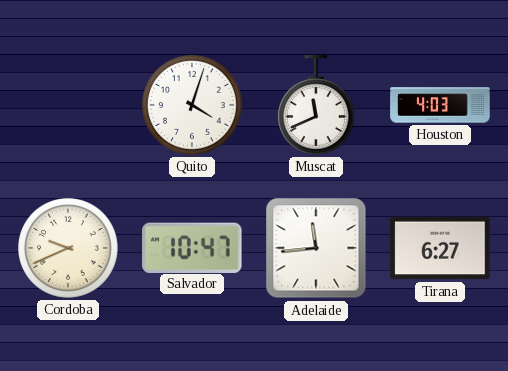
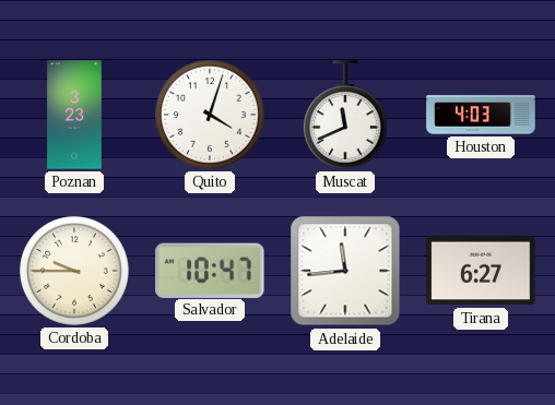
Poznan: none -> 3:23
Cordoba: 9:41 -> 9:45
